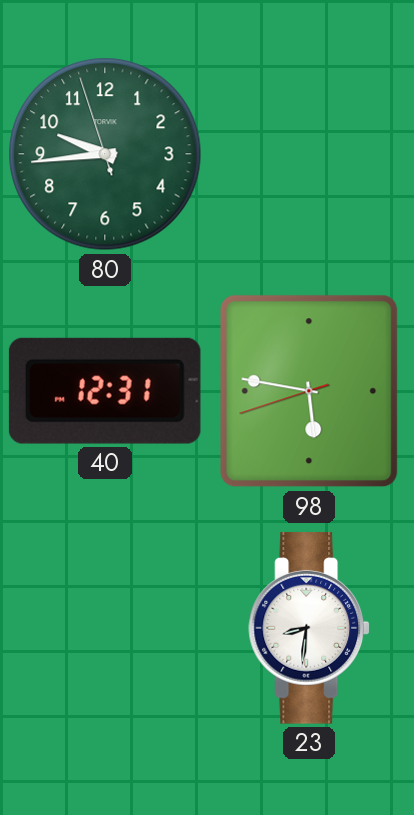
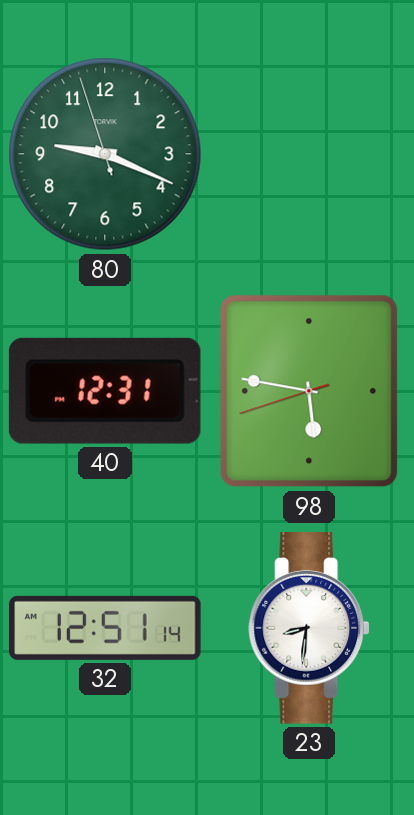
80: 9:43 -> 9:18
32: none -> 12:51
